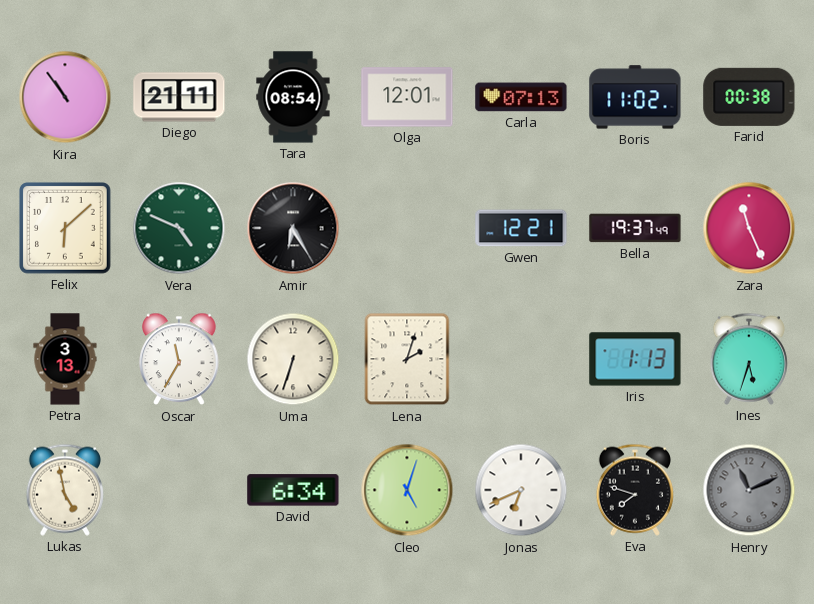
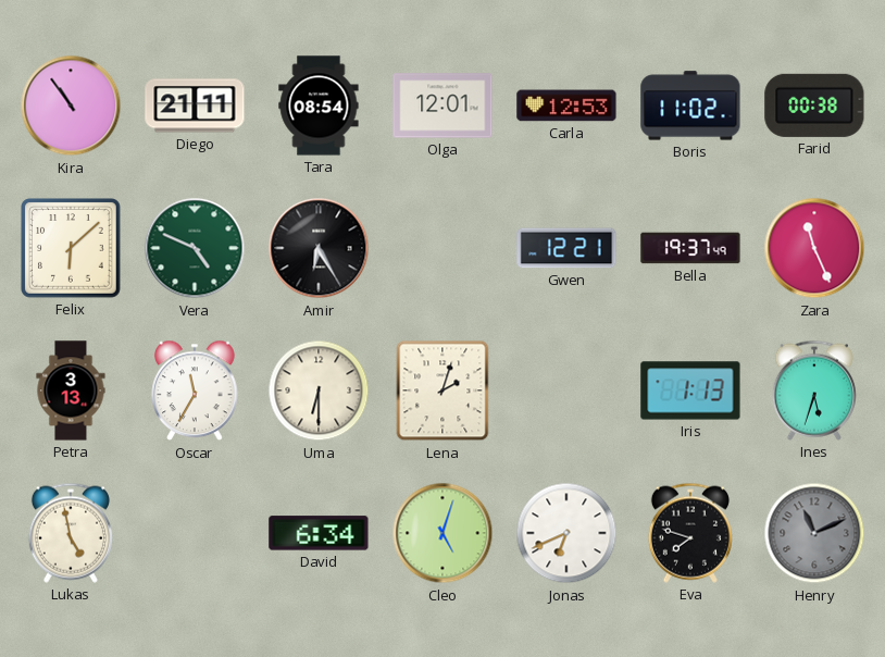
Carla: 07:13 -> 12:53
Uma: 6:33 -> 6:30
